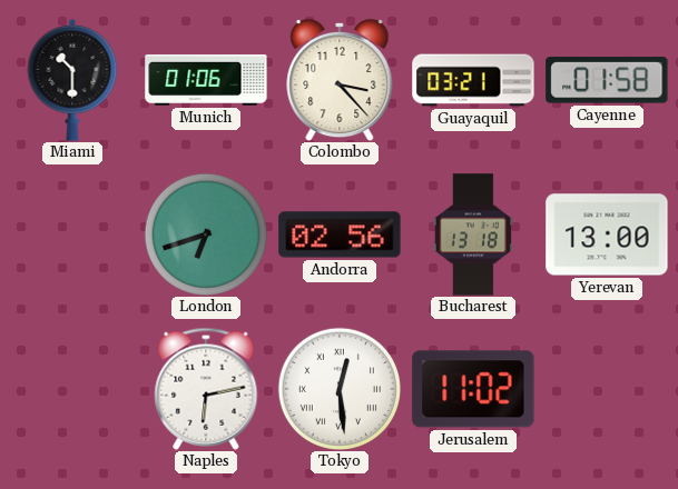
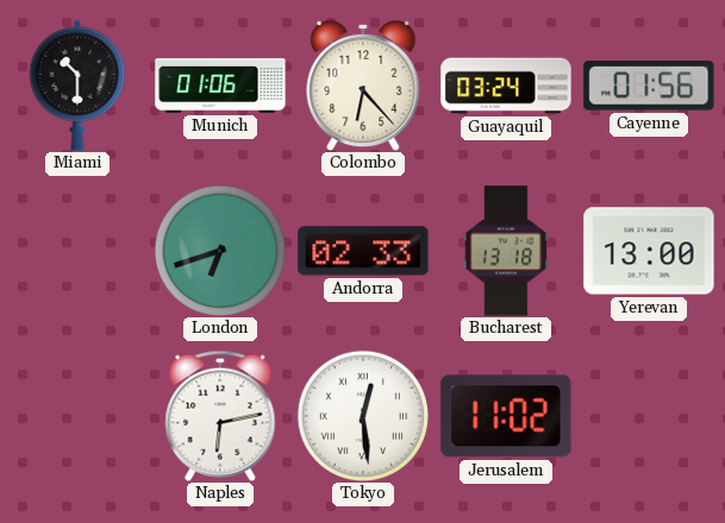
Colombo: 3:23 -> 6:23
Guayaquil: 03:21 -> 03:24
Cayenne: 01:58 -> 01:56
Andorra: 02:56 -> 02:33
